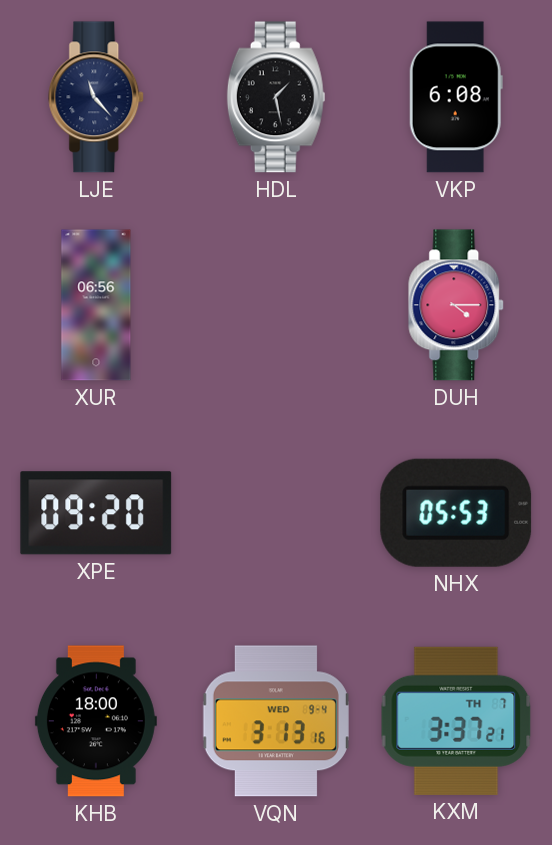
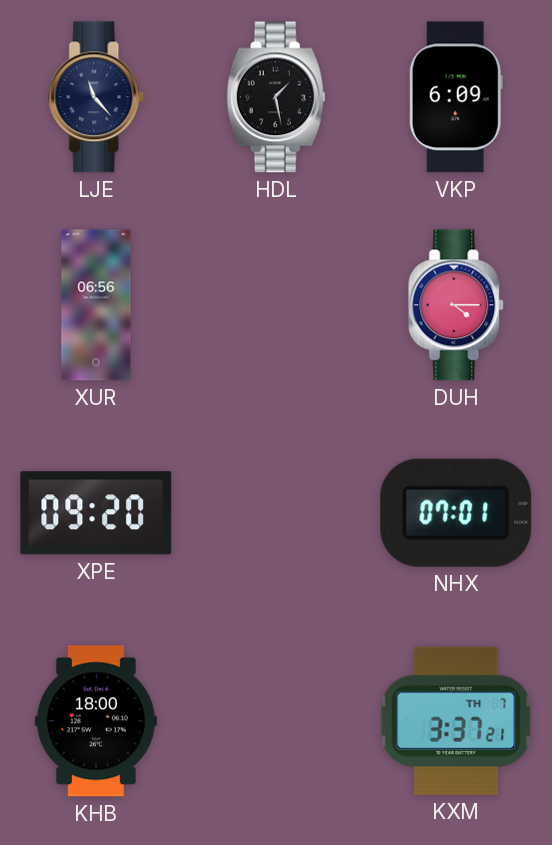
VKP: 6:08 -> 6:09
NHX: 05:53 -> 07:01
VQN: 3:13 -> none
